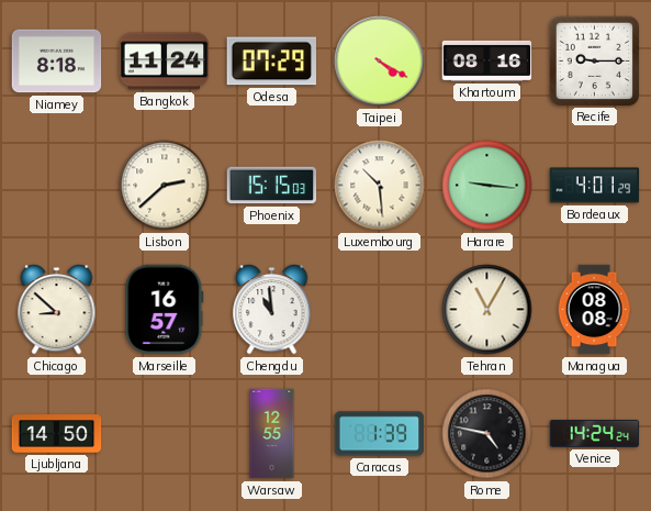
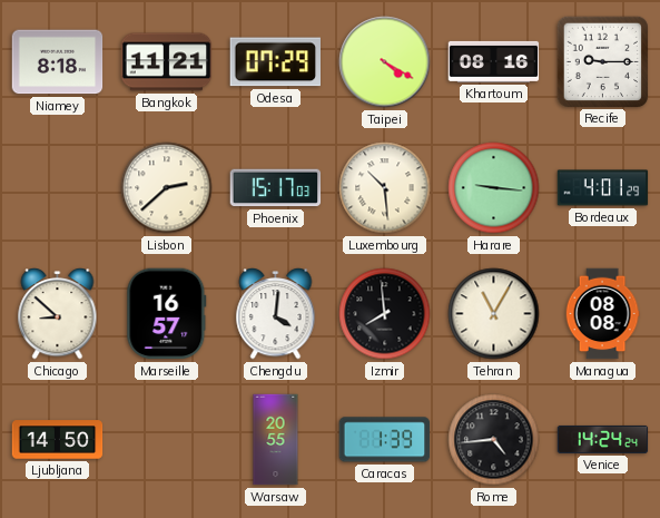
Bangkok: 11:24 -> 11:21
Phoenix: 15:15 -> 15:17
Chengdu: 10:59 -> 4:01
Izmir: none -> 7:59
Warsaw: 12:55 -> 20:55
Rome: 4:47 -> 4:44
